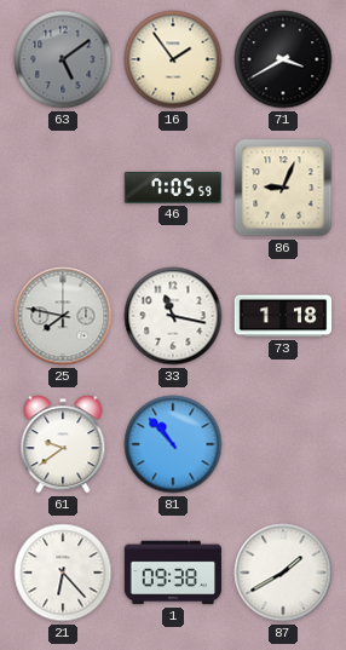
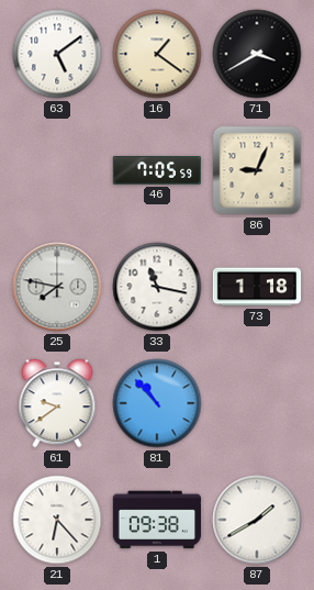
63 dial: grey -> white
16: 1:54 -> 1:21
